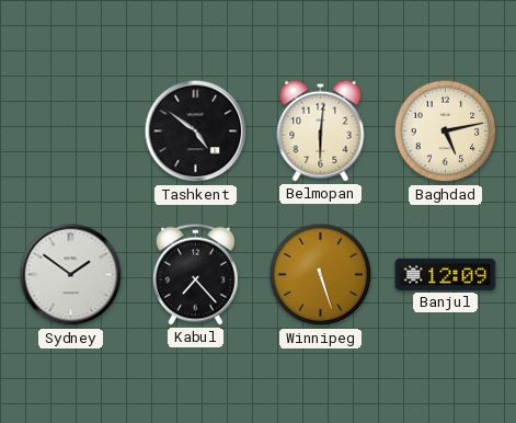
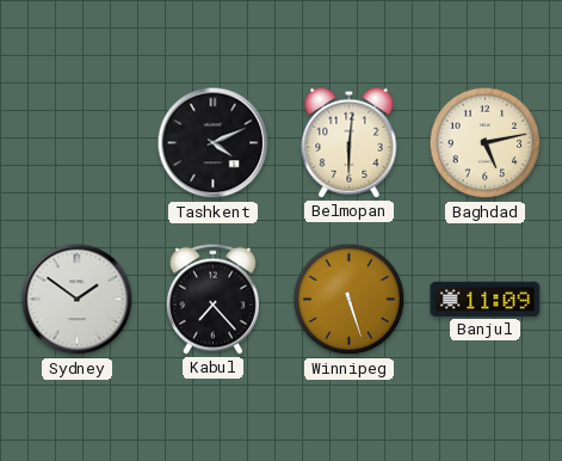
Tashkent: 4:51 -> 4:11
Banjul: 12:09 -> 11:09
